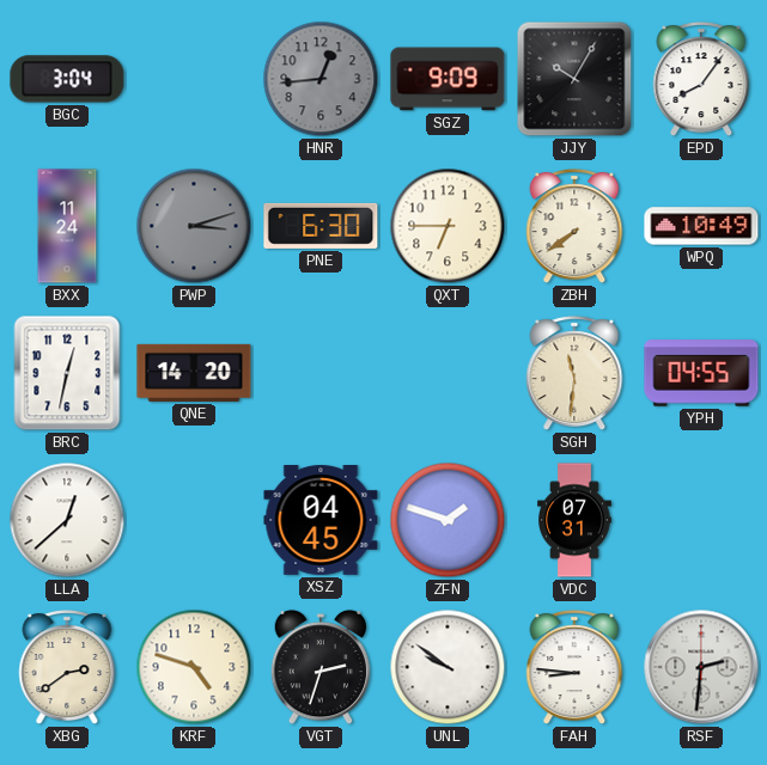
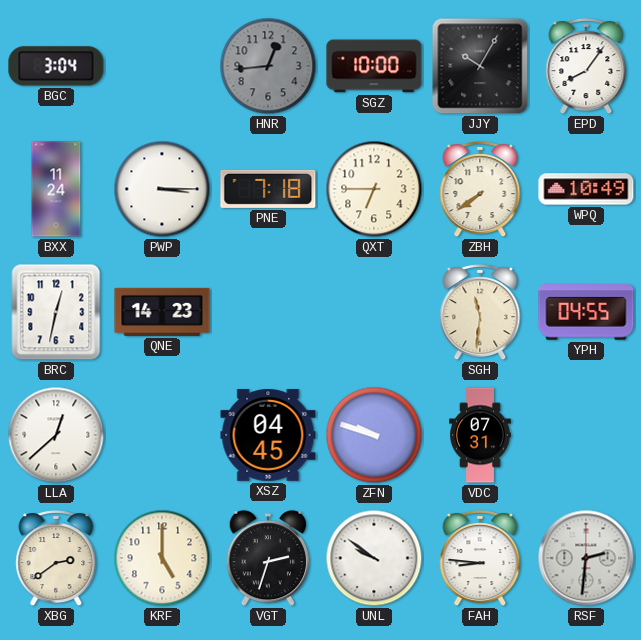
SGZ: 9:09 -> 10:00
PWP: 3:12 -> 3:15
PWP dial: grey -> white
PNE: 6:30 -> 7:18
QNE: 14:20 -> 14:23
ZFN: 1:48 -> 9:48
KRF: 4:48 -> 5:00
